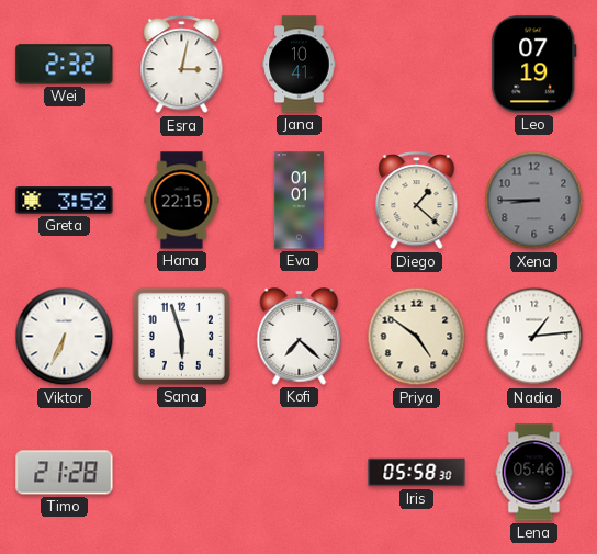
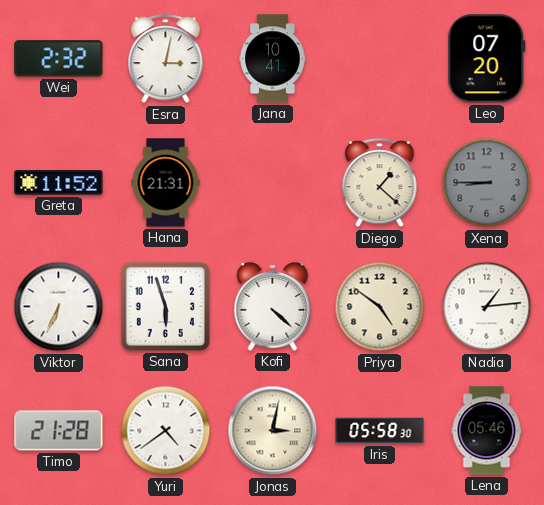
Leo: 07:19 -> 07:20
Greta: 3:52 -> 11:52
Hana: 22:15 -> 21:31
Eva: 01:01 -> none
Kofi: 7:22 -> 4:22
Yuri: none -> 4:39
Jonas: none -> 3:02
